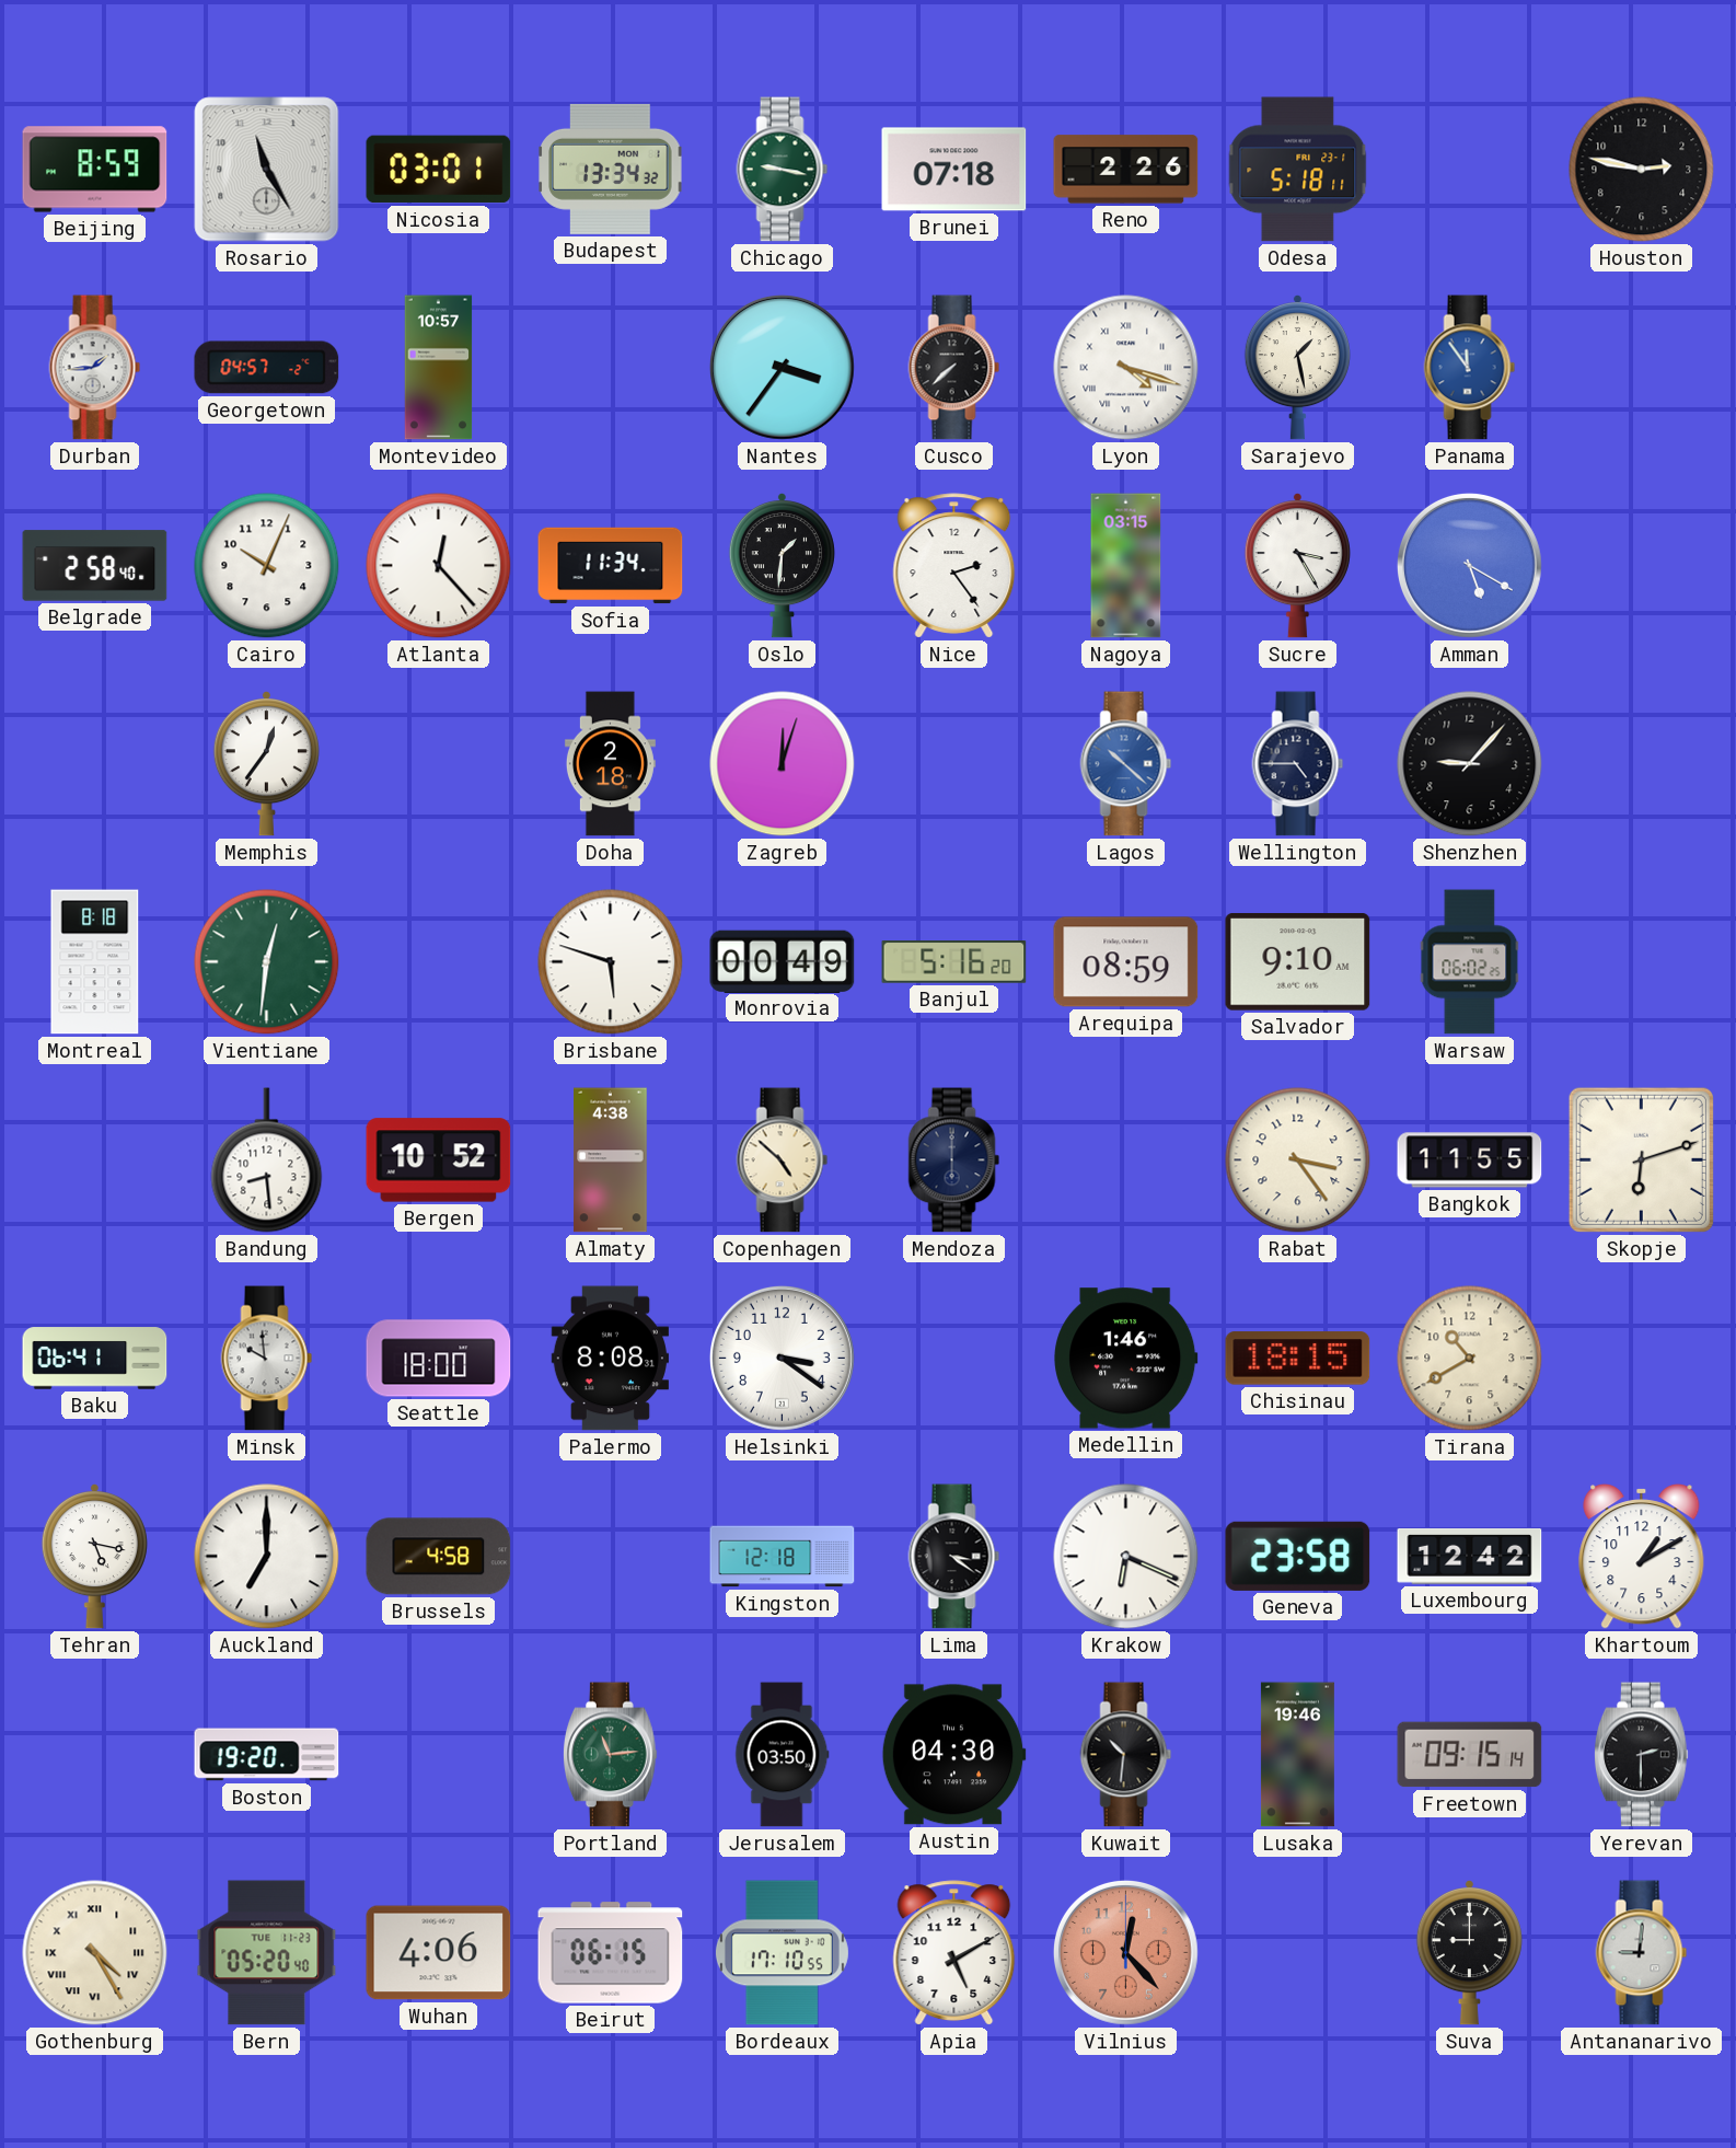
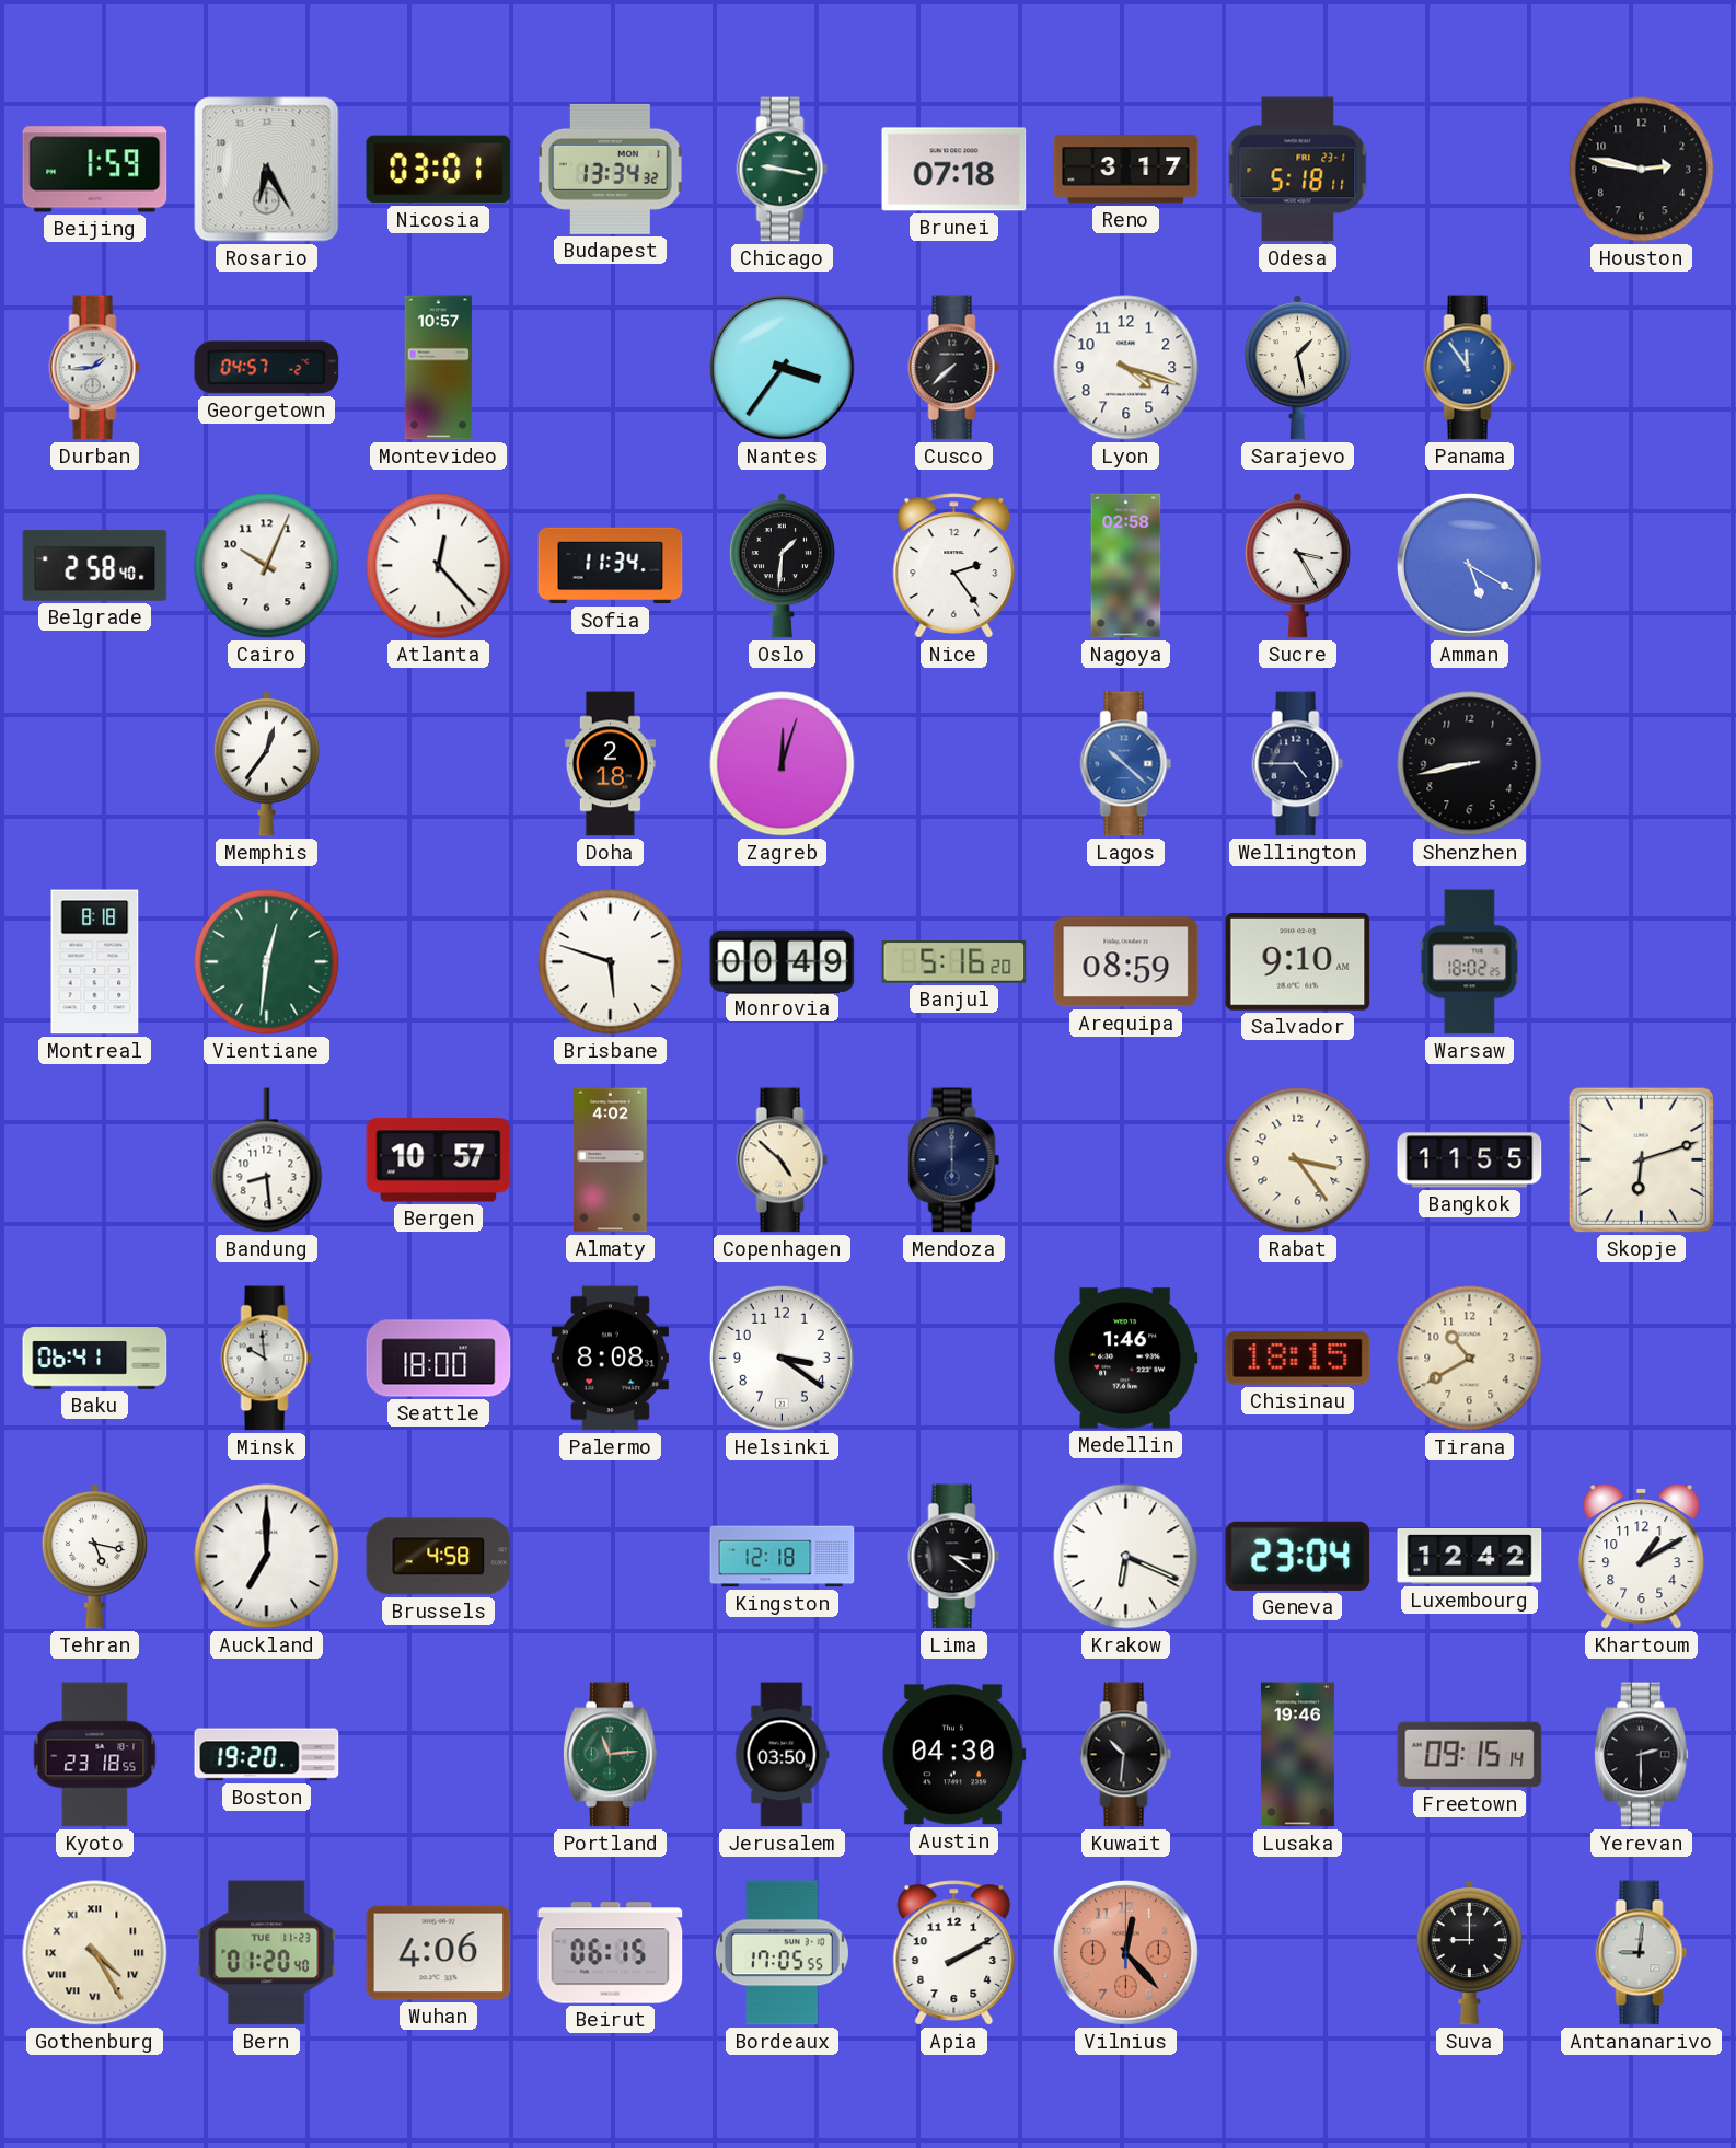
Beijing: 8:59 -> 1:59
Rosario: 11:25 -> 6:25
Reno: 2:26 -> 3:17
Lyon numerals: Roman -> Arabic
Nagoya: 03:15 -> 02:58
Shenzhen: 9:07 -> 8:43
Warsaw: 06:02 -> 18:02
Bergen: 10:52 -> 10:57
Almaty: 4:38 -> 4:02
Geneva: 23:58 -> 23:04
Kyoto: none -> 23:18
Bern: 05:20 -> 01:20
Bordeaux: 17:10 -> 17:05
Apia: 5:10 -> 2:10
